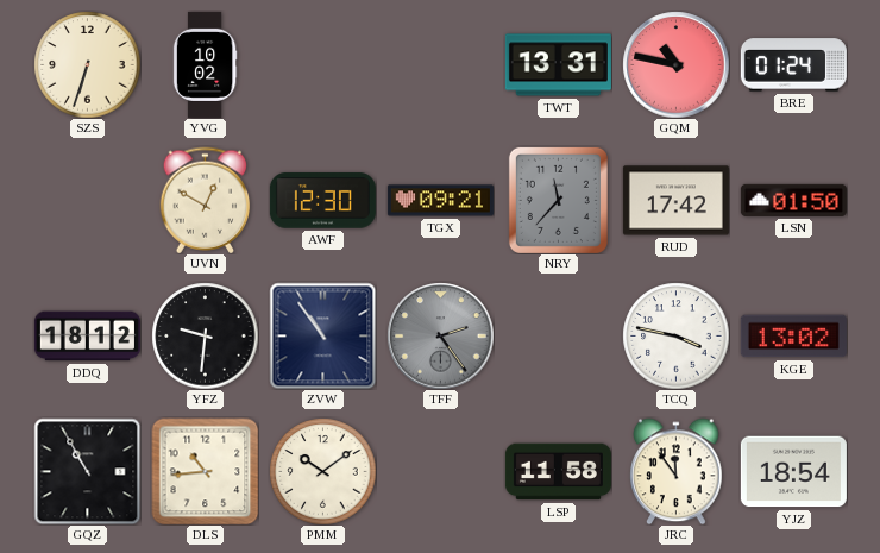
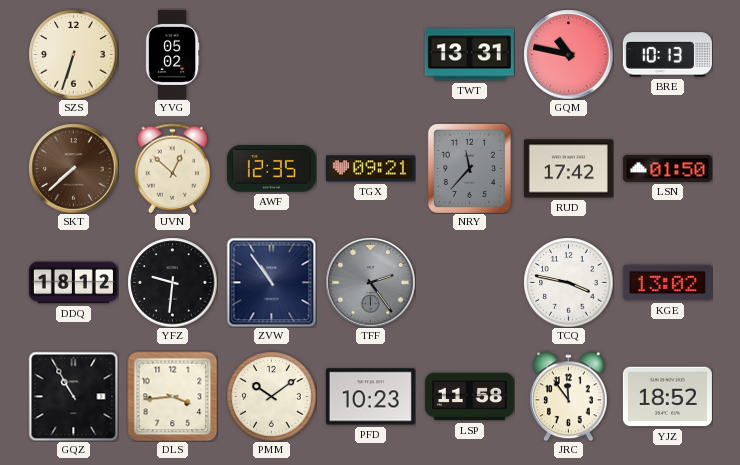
YVG: 10:02 -> 05:02
BRE: 01:24 -> 10:13
SKT: none -> 7:38
UVN: 12:50 -> 12:52
AWF: 12:30 -> 12:35
DLS: 10:44 -> 3:44
PFD: none -> 10:23
YJZ: 18:54 -> 18:52
